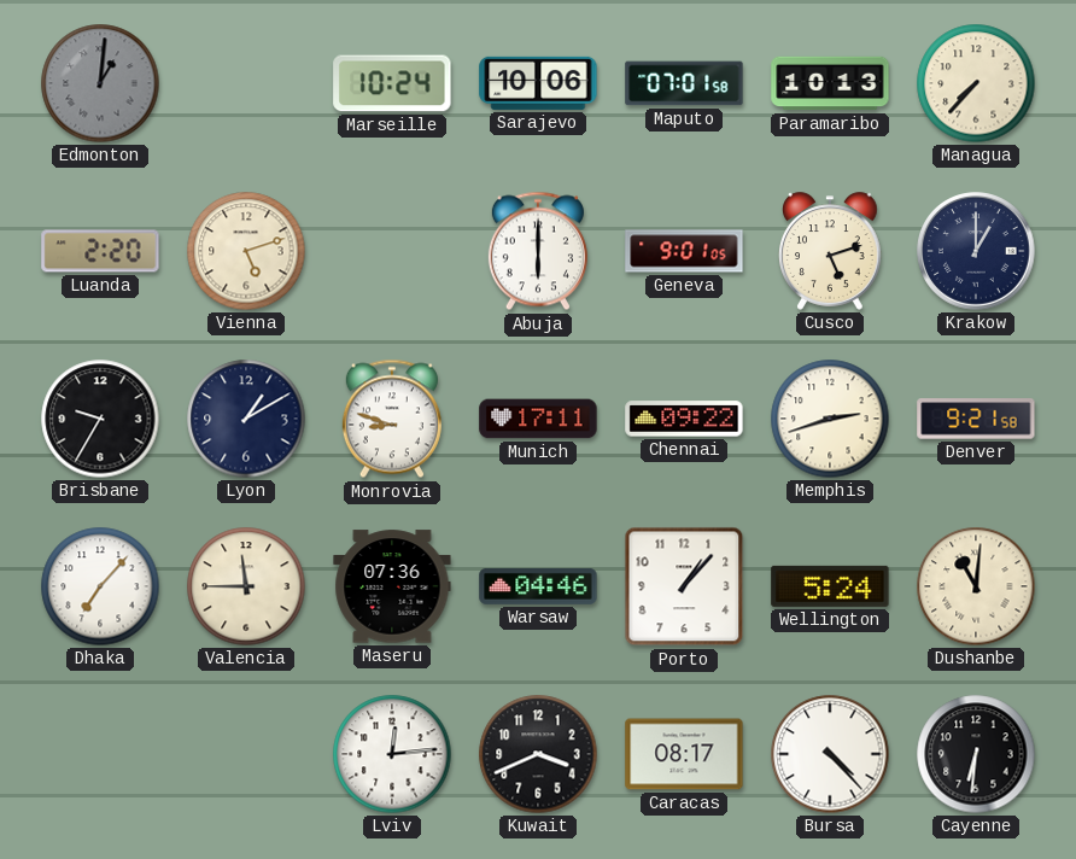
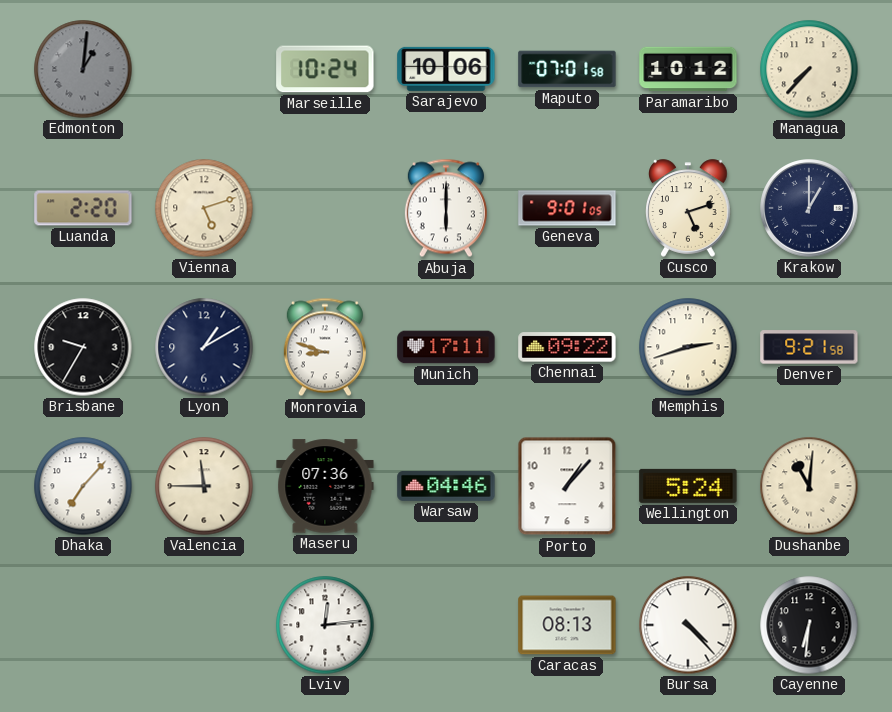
Paramaribo: 10:13 -> 10:12
Kuwait: 3:41 -> none
Caracas: 08:17 -> 08:13
